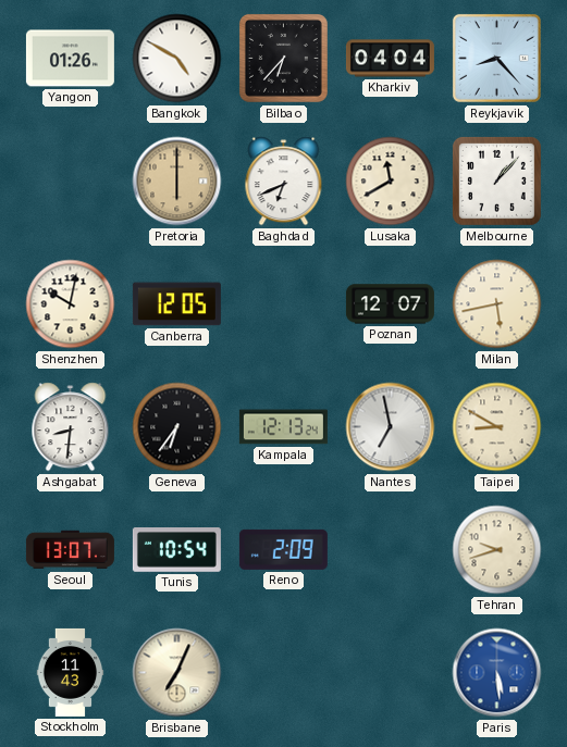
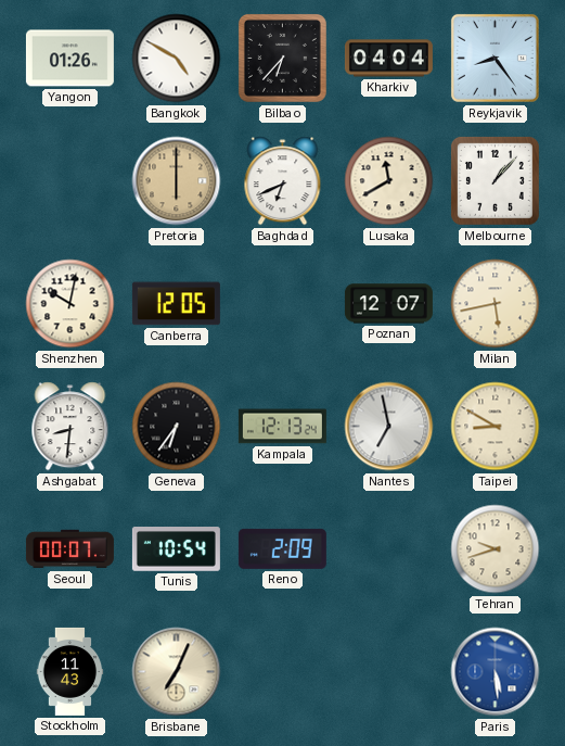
Reykjavik: 8:23 -> 8:24
Seoul: 13:07 -> 00:07
